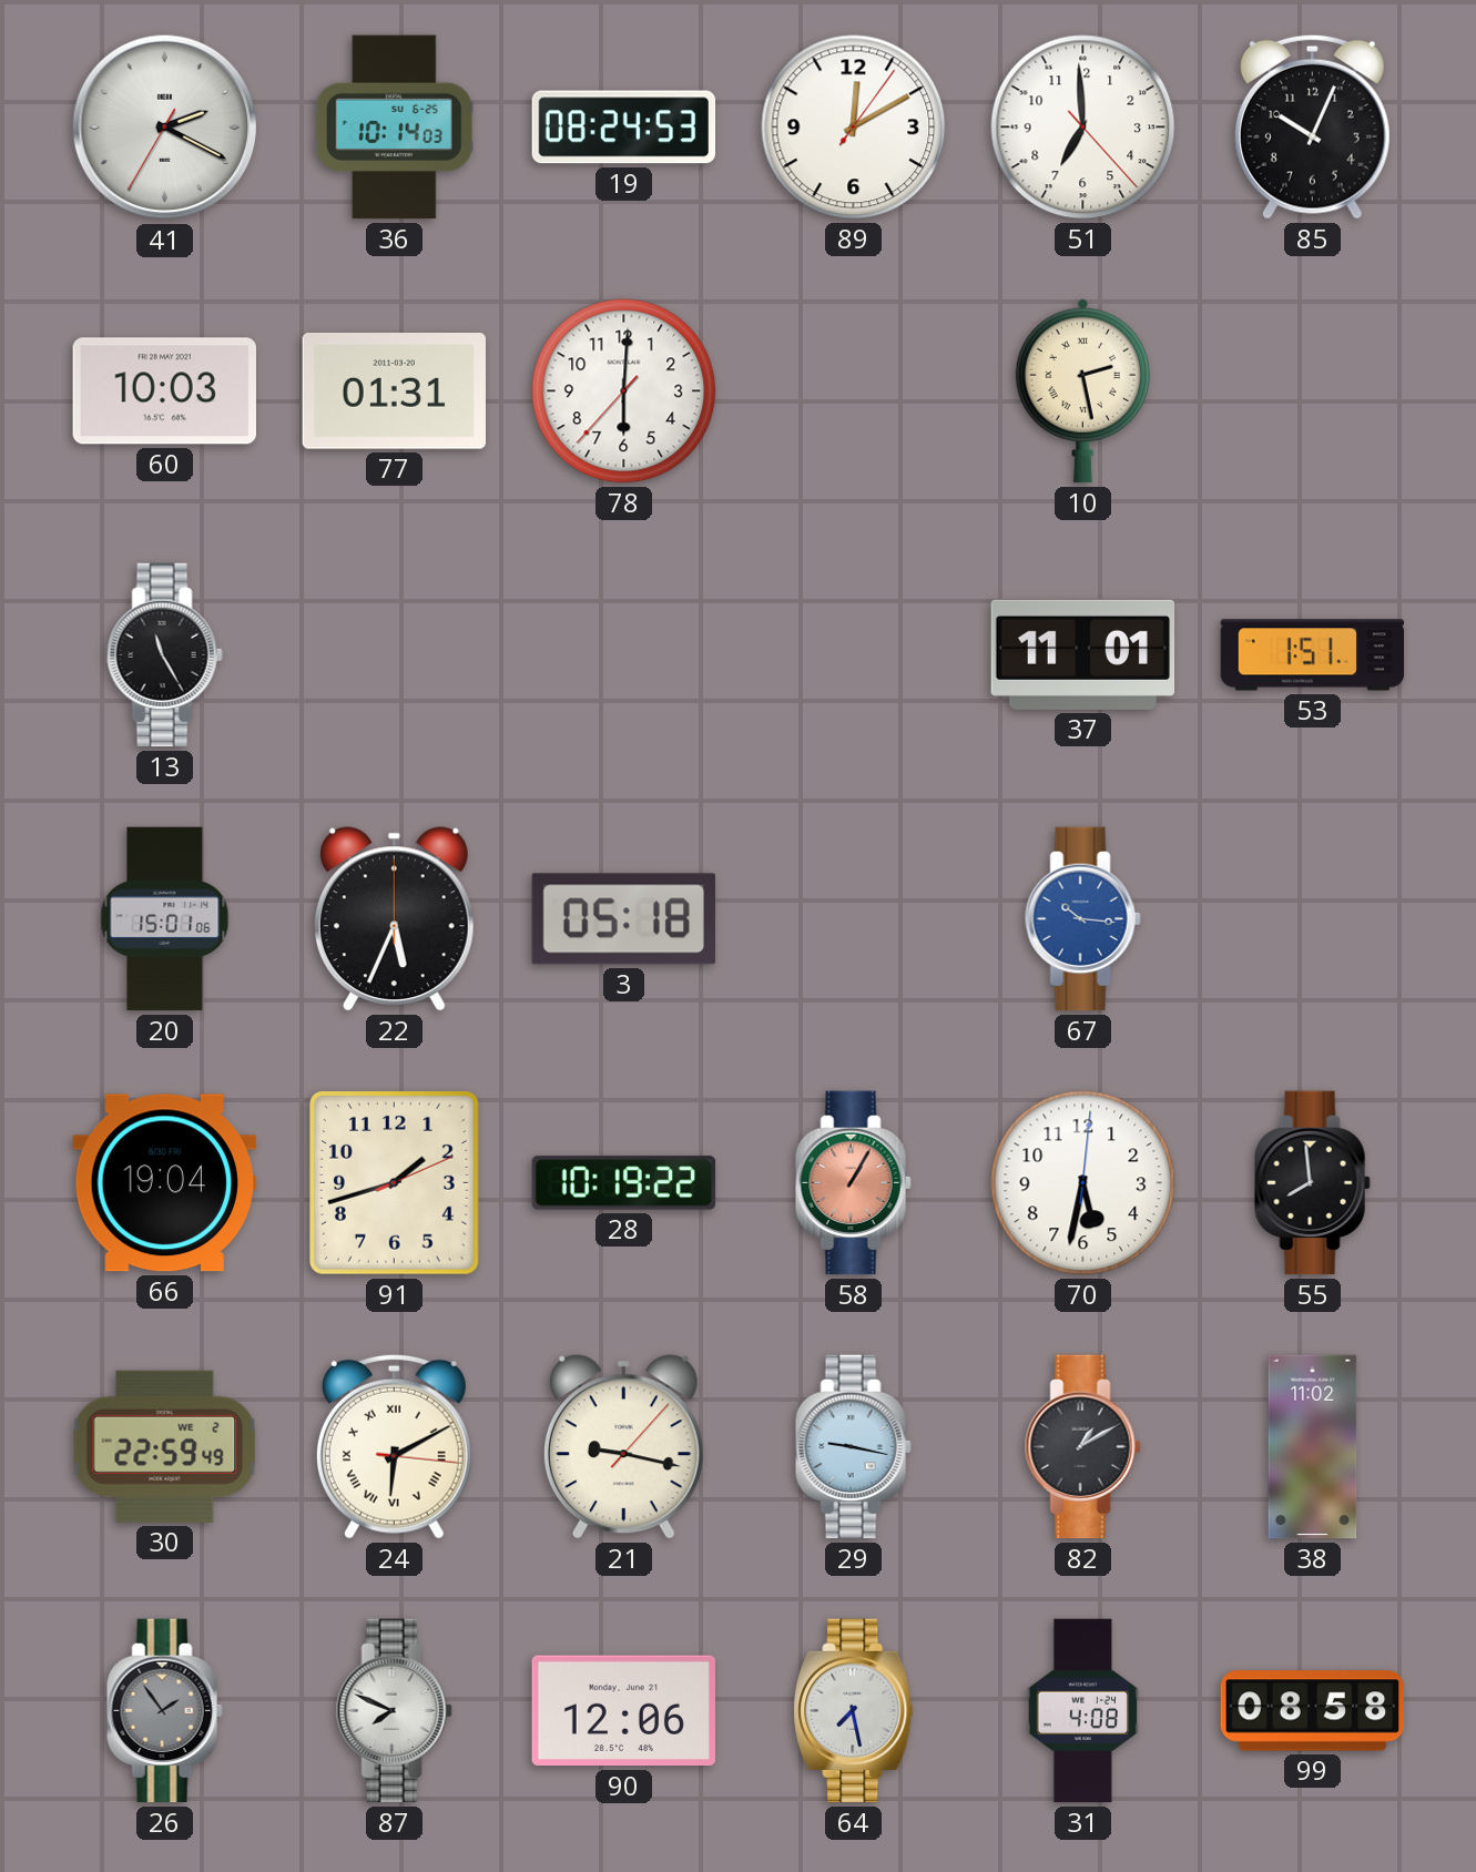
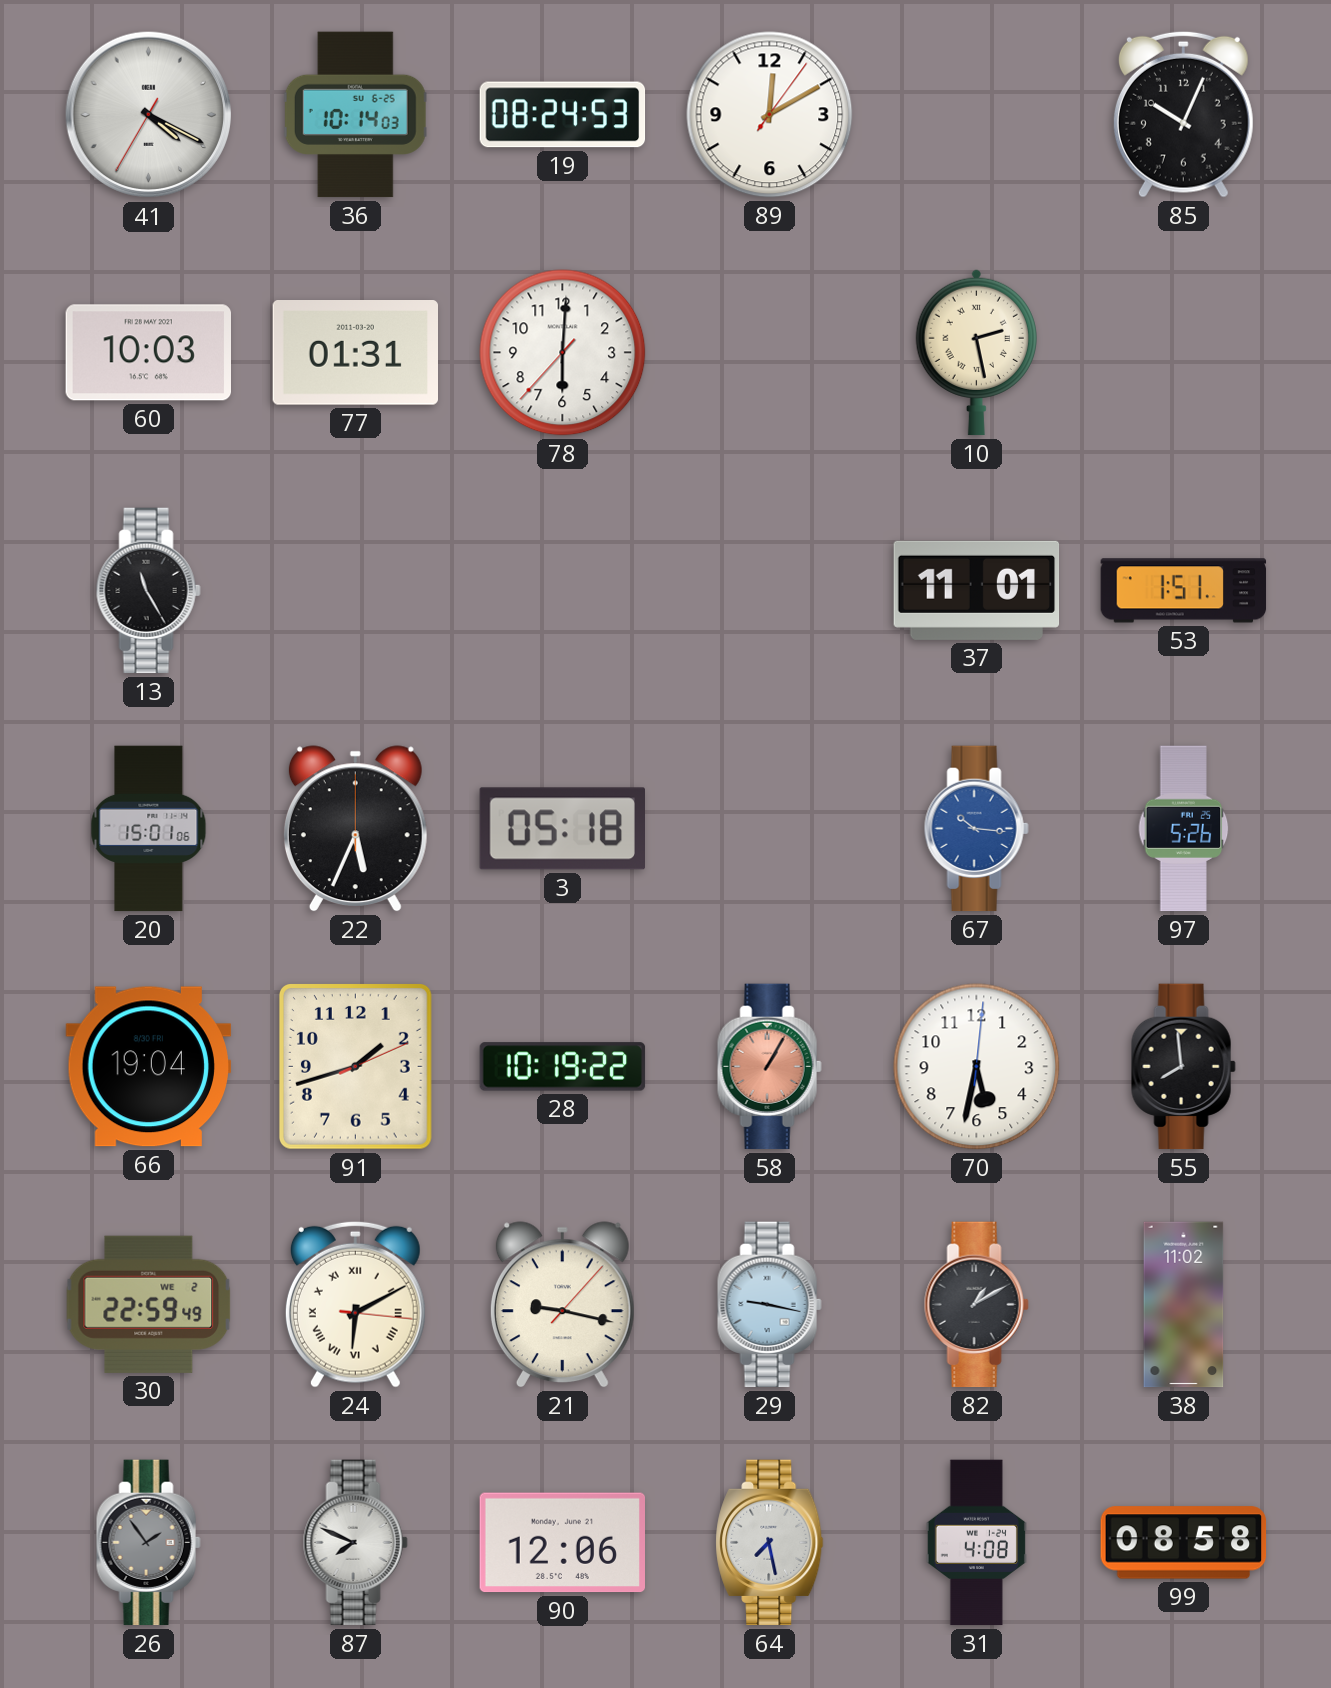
41: 2:19 -> 4:19
51: 6:59 -> none
97: none -> 5:26
